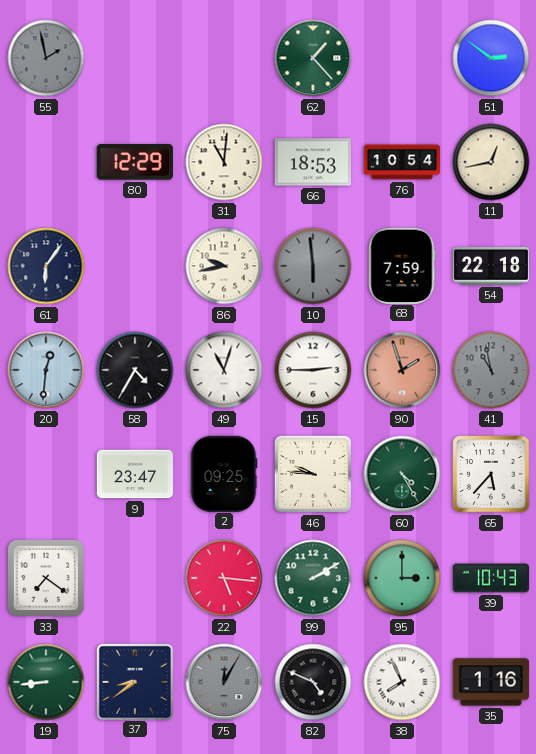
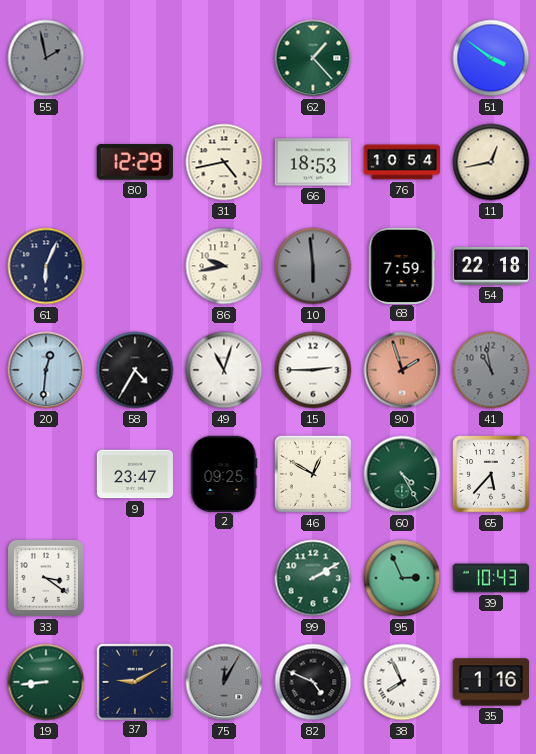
51: 2:51 -> 3:51
31: 11:01 -> 4:43
61: 6:06 -> 6:04
46: 9:46 -> 12:50
33: 7:21 -> 3:21
22: 5:16 -> none
95: 3:00 -> 2:56
37: 8:39 -> 9:10
